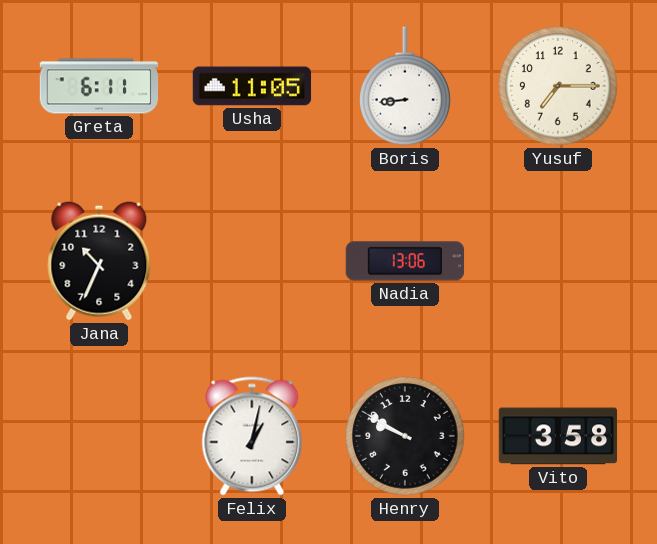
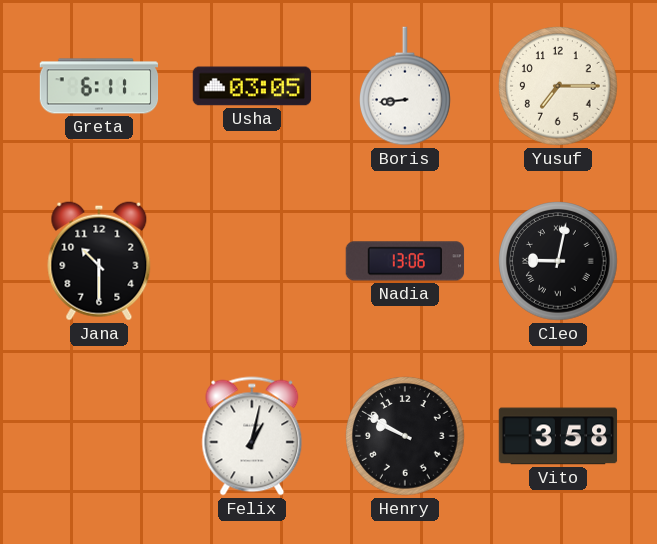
Usha: 11:05 -> 03:05
Jana: 10:34 -> 10:30
Cleo: none -> 9:02
